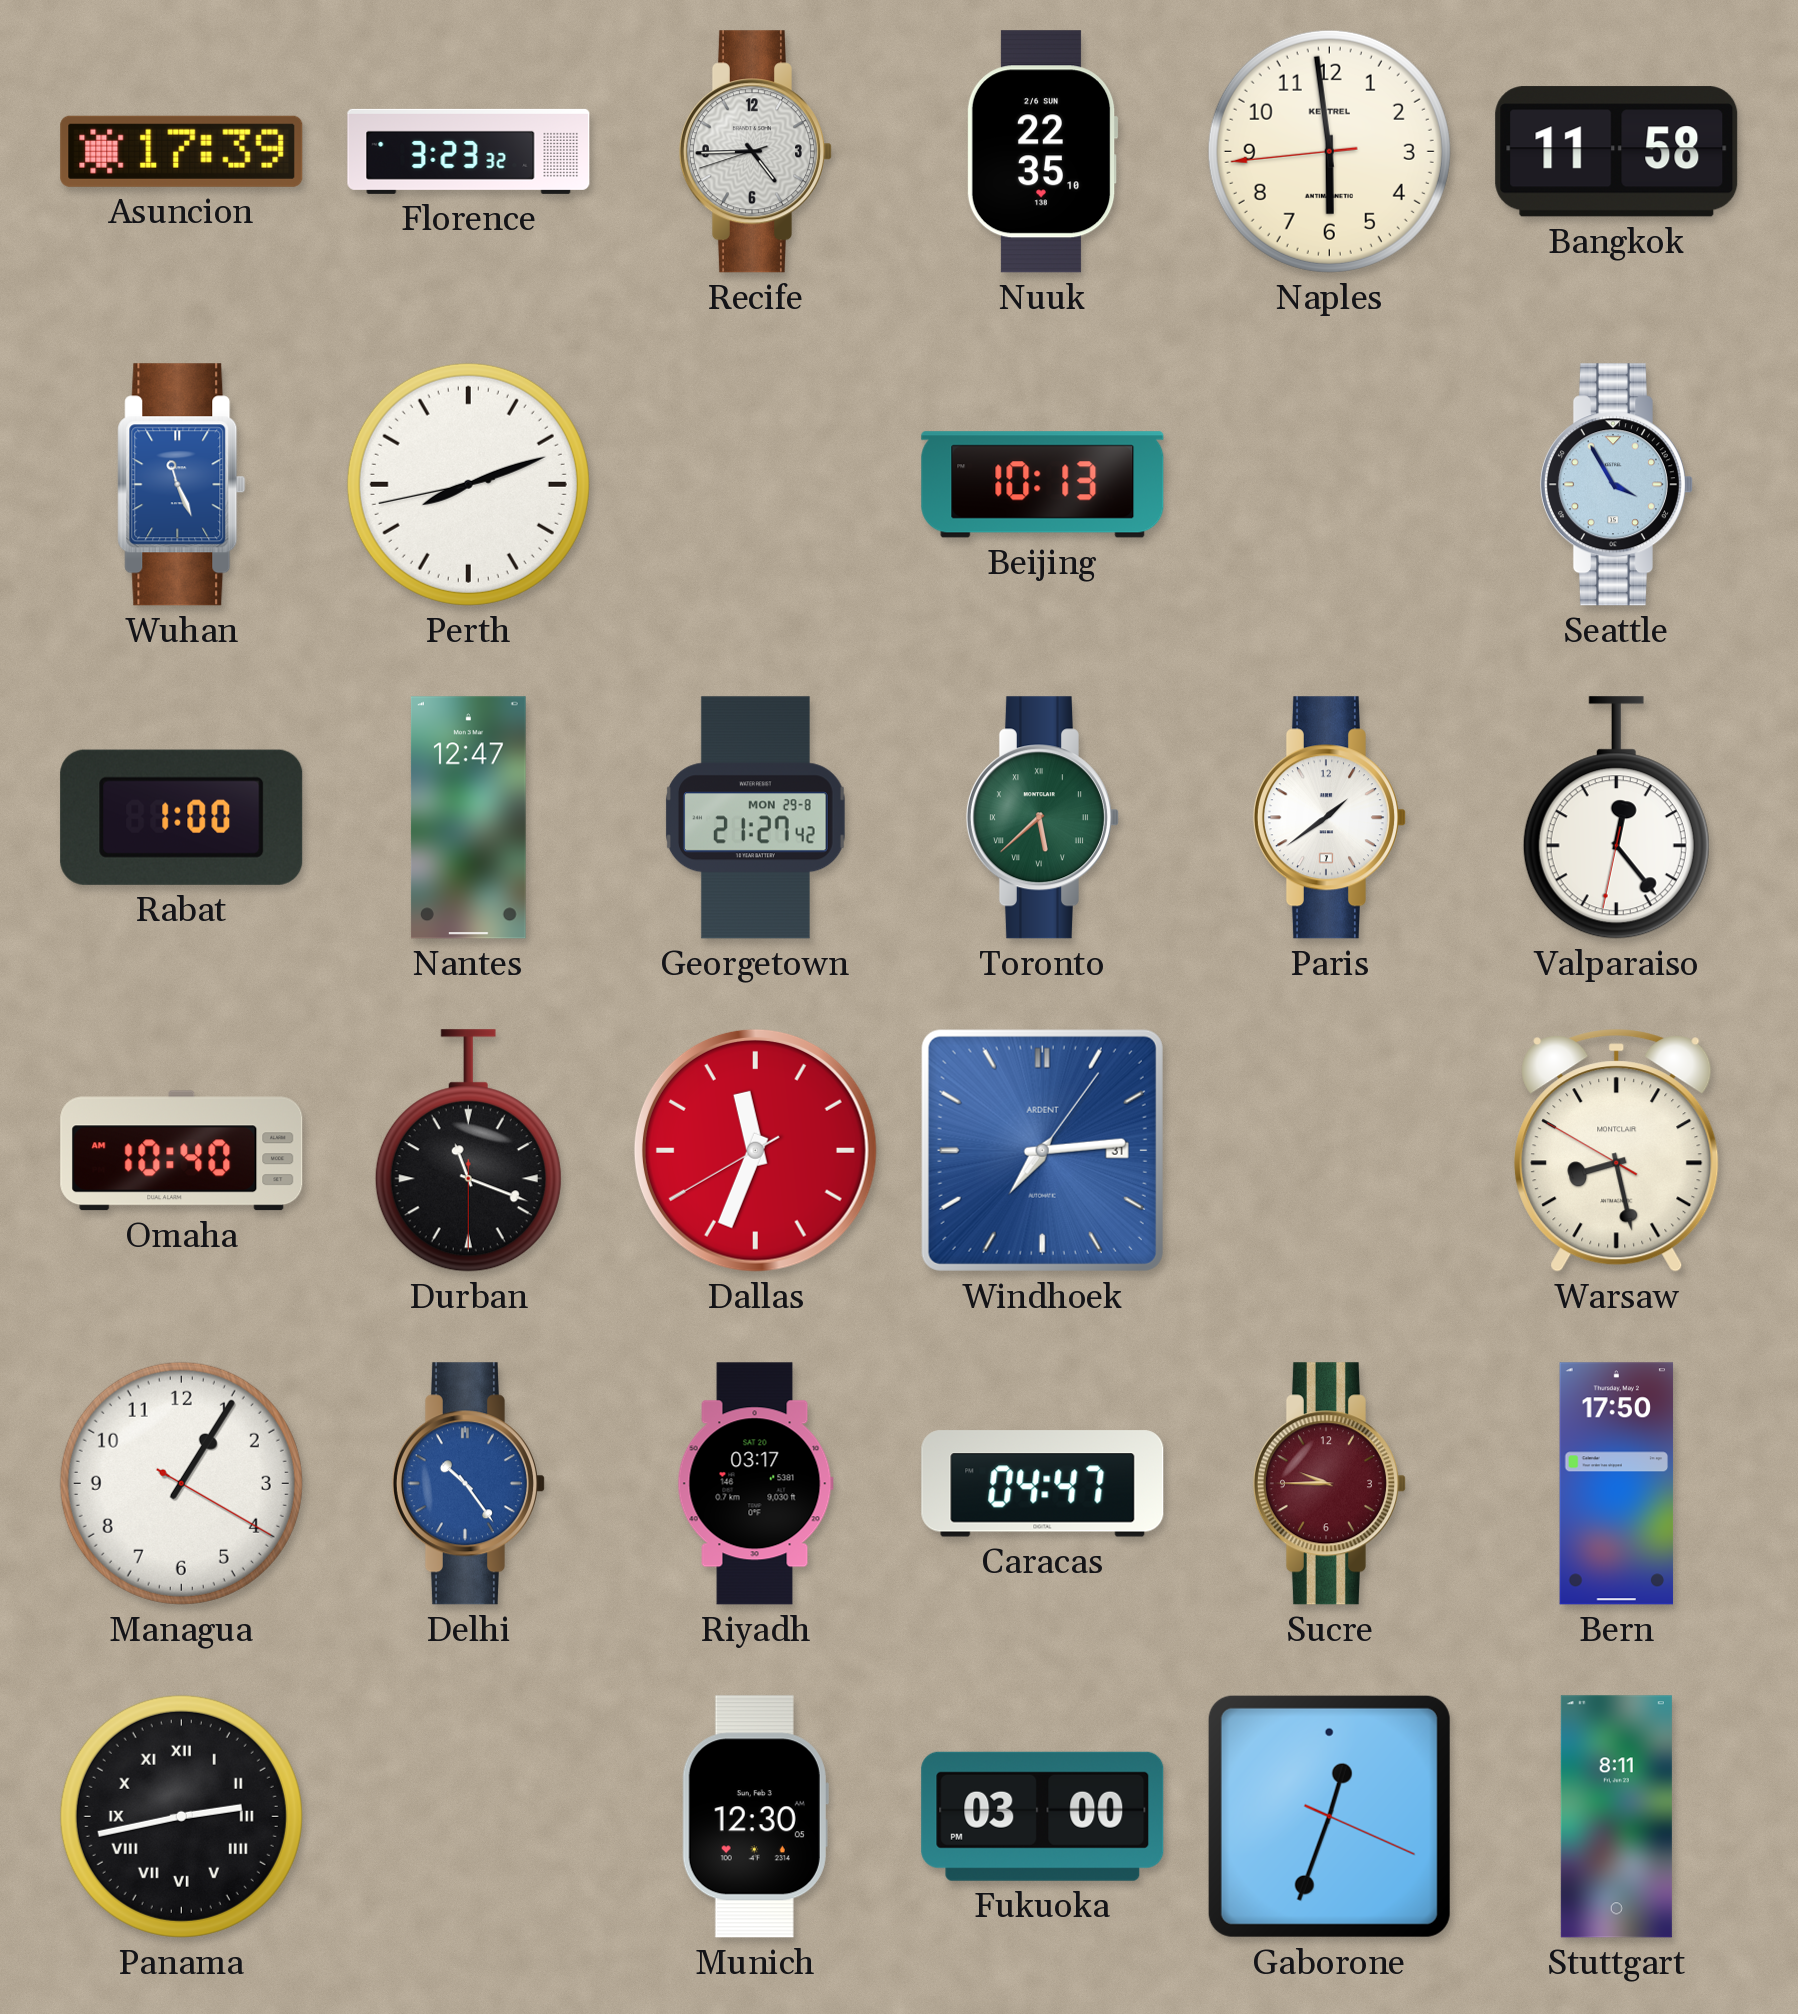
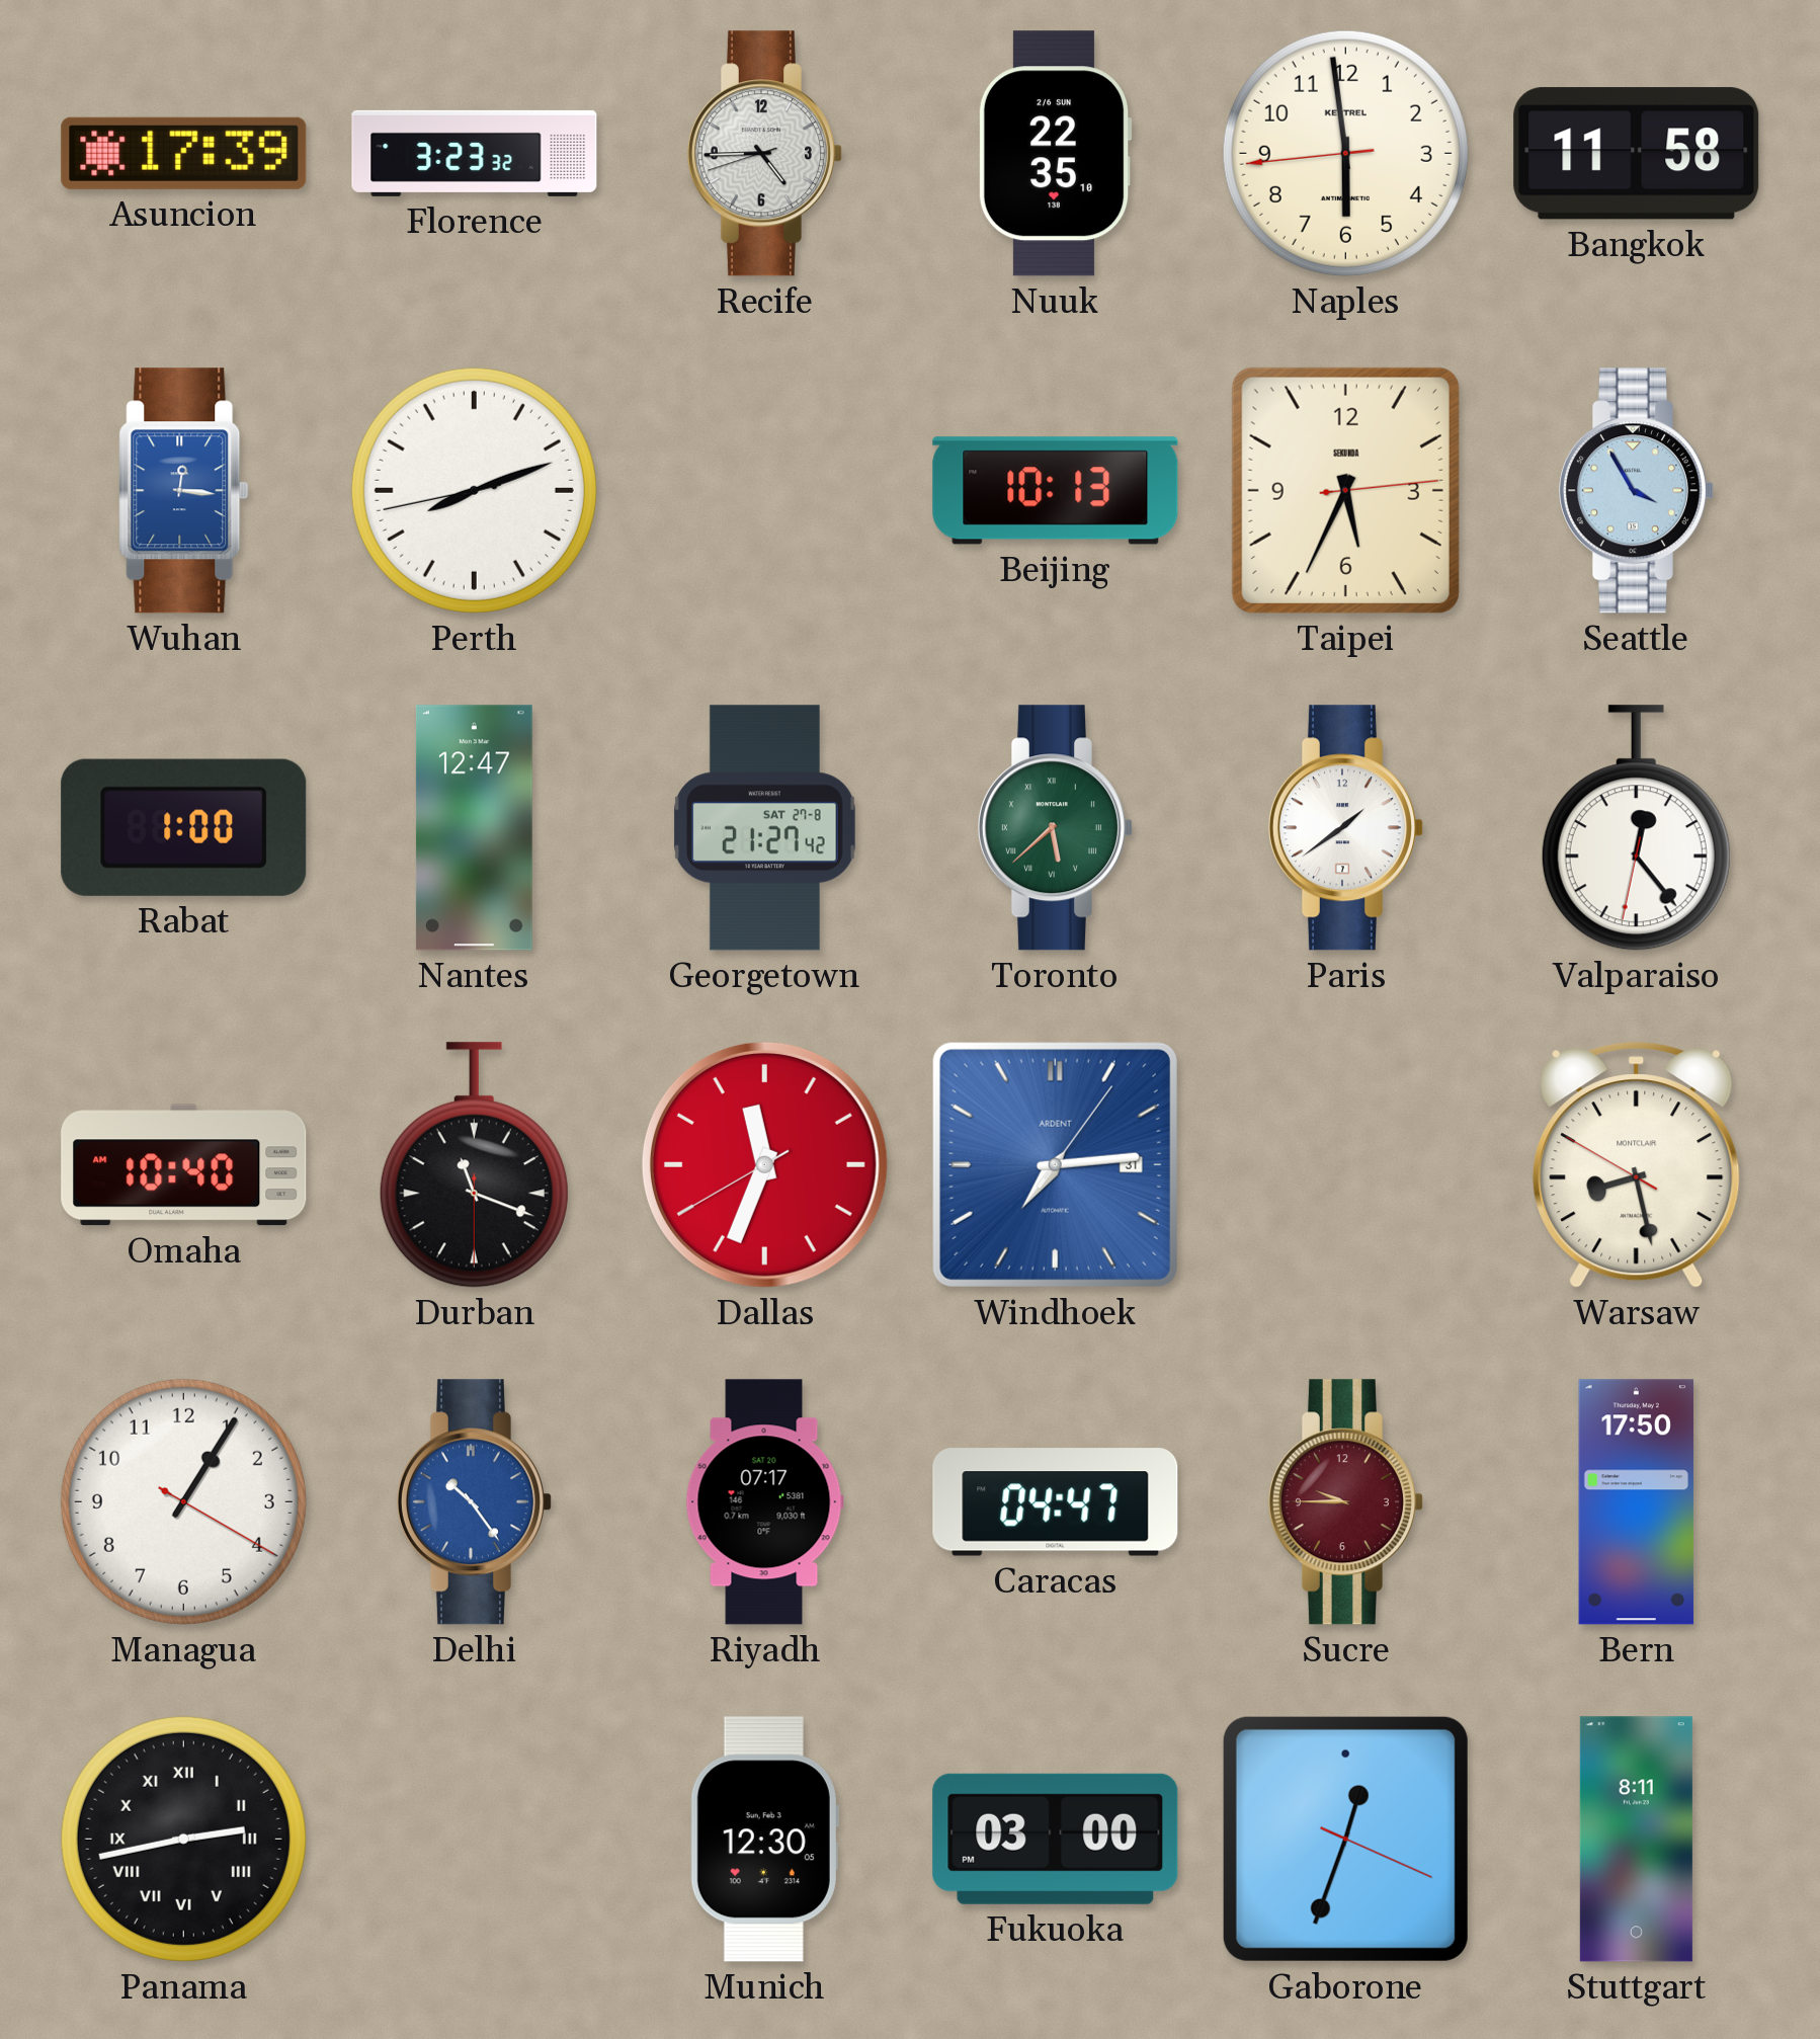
Wuhan: 11:26 -> 12:16
Taipei: none -> 5:34
Georgetown date: MON 29-8 -> SAT 27-8
Riyadh: 03:17 -> 07:17
